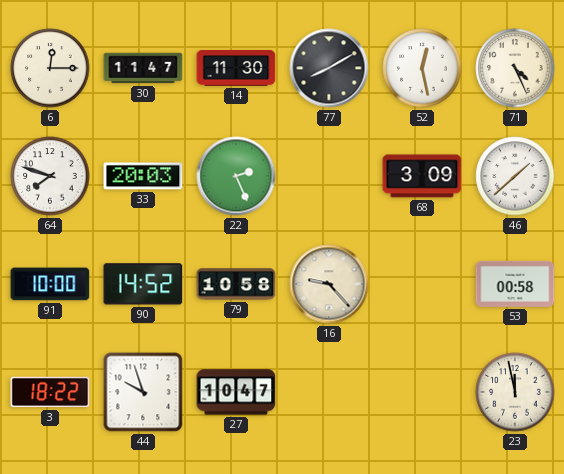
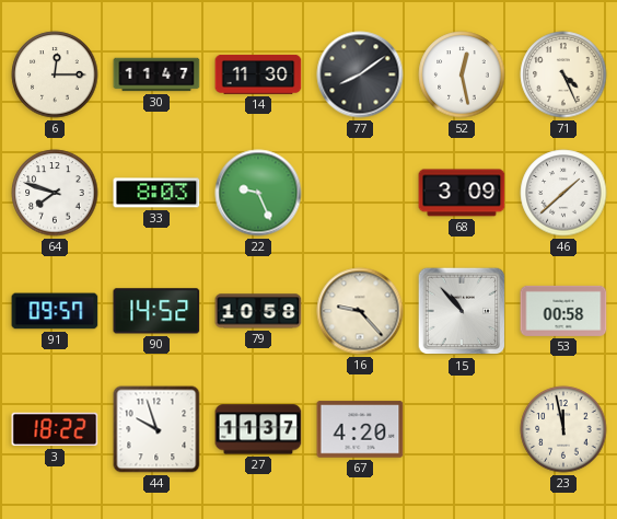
77: 8:10 -> 8:09
33: 20:03 -> 8:03
22: 2:26 -> 9:26
91: 10:00 -> 09:57
15: none -> 10:53
27: 10:47 -> 11:37
67: none -> 4:20
